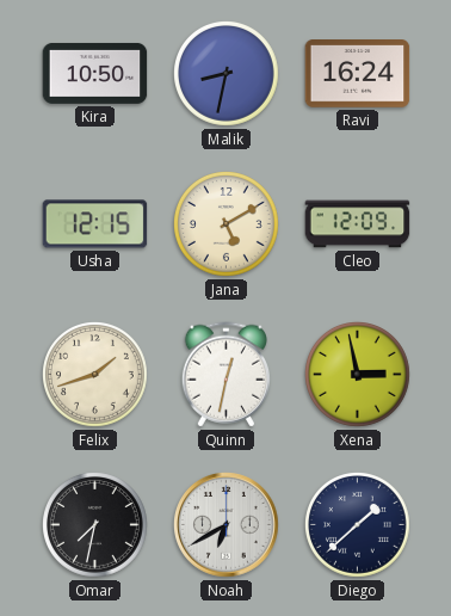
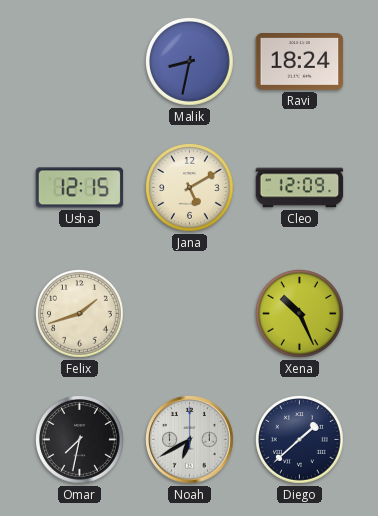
Kira: 10:50 -> none
Ravi: 16:24 -> 18:24
Quinn: 12:32 -> none
Xena: 2:58 -> 10:26
